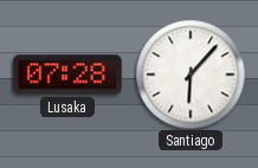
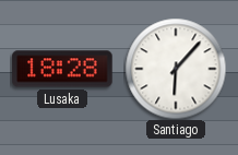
Lusaka: 07:28 -> 18:28
